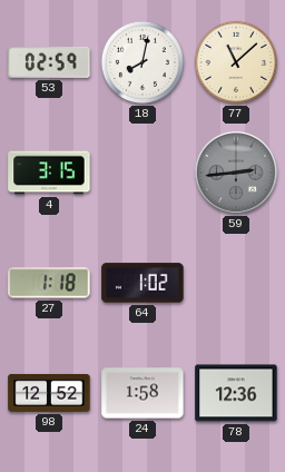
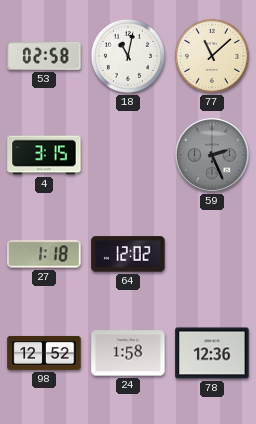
53: 02:59 -> 02:58
18: 8:02 -> 11:02
59: 2:44 -> 2:26
64: 1:02 -> 12:02
